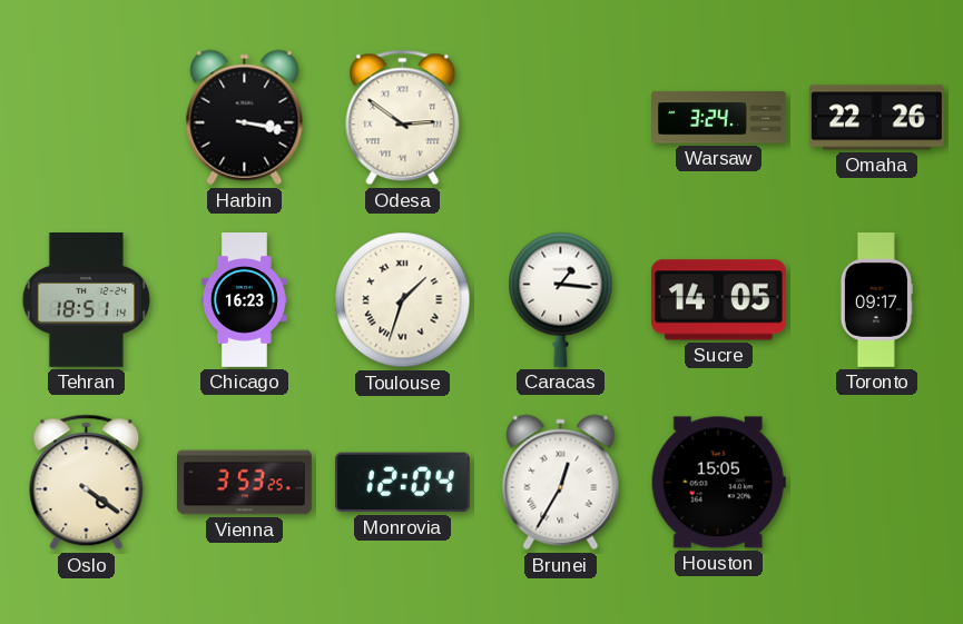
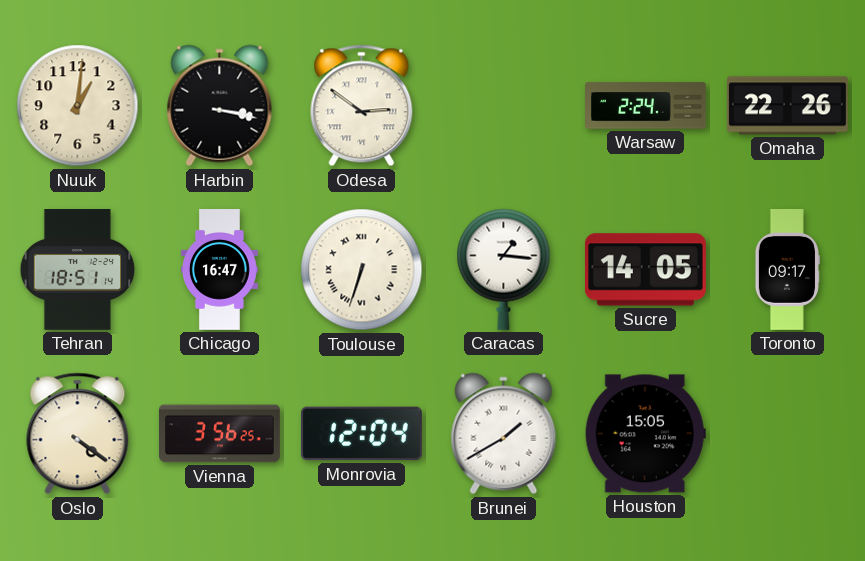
Nuuk: none -> 1:01
Warsaw: 3:24 -> 2:24
Chicago: 16:23 -> 16:47
Toulouse: 1:33 -> 6:33
Vienna: 3:53 -> 3:56
Brunei: 12:35 -> 1:40
